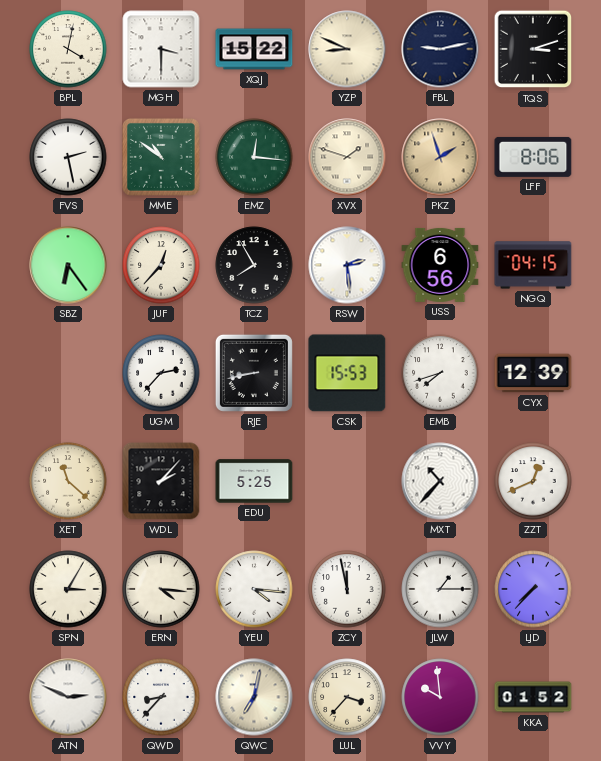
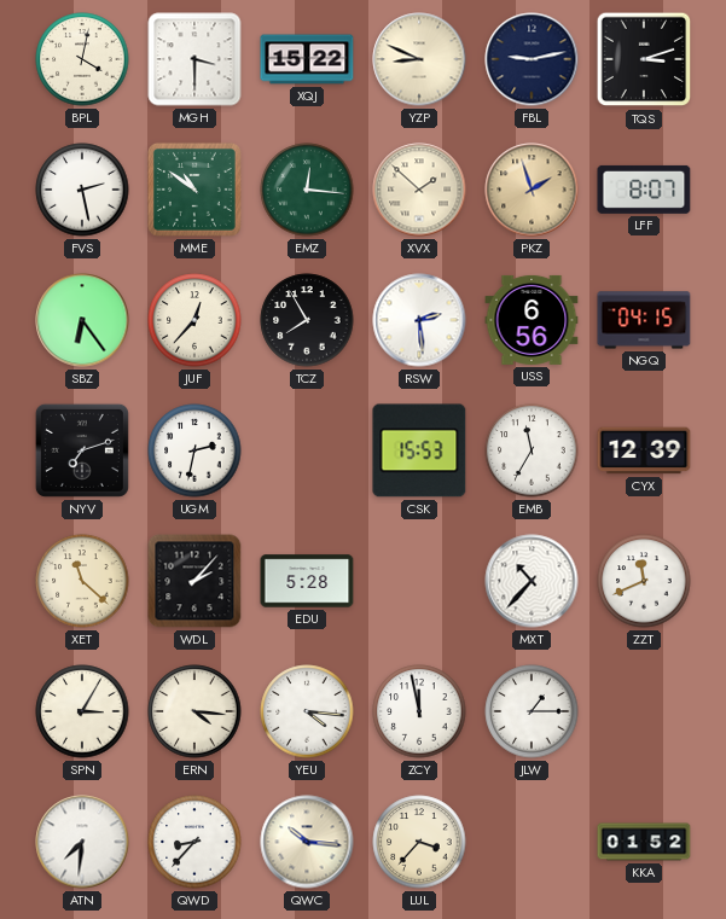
XVX: 1:48 -> 1:52
LFF: 8:06 -> 8:07
NYV: none -> 7:12
UGM: 2:37 -> 2:32
RJE: 8:43 -> none
EMB: 7:42 -> 11:35
EDU: 5:25 -> 5:28
ZZT: 12:41 -> 11:41
LJD: 7:37 -> none
ATN: 2:49 -> 7:31
QWC: 7:02 -> 10:16
VVY: 9:59 -> none
